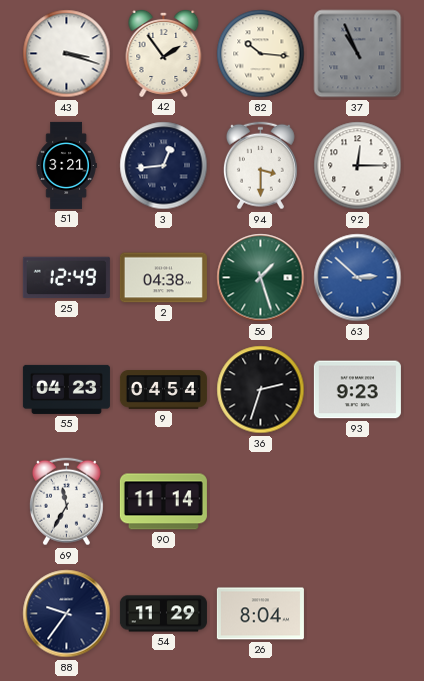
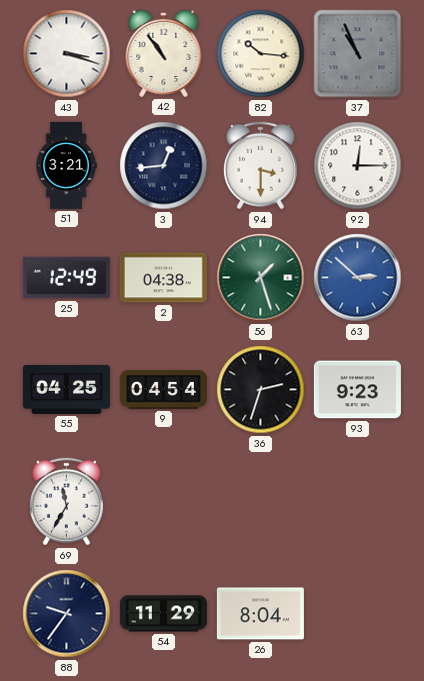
42: 1:54 -> 10:54
55: 04:23 -> 04:25
90: 11:14 -> none
